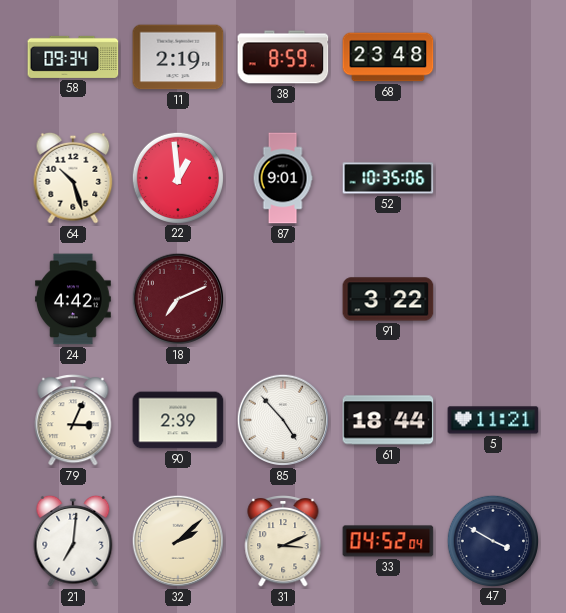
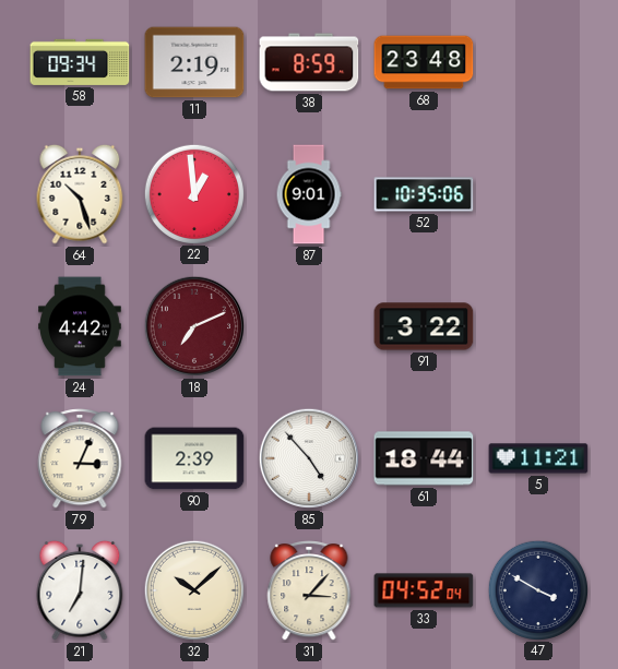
32: 2:08 -> 10:08
31: 3:11 -> 3:07
